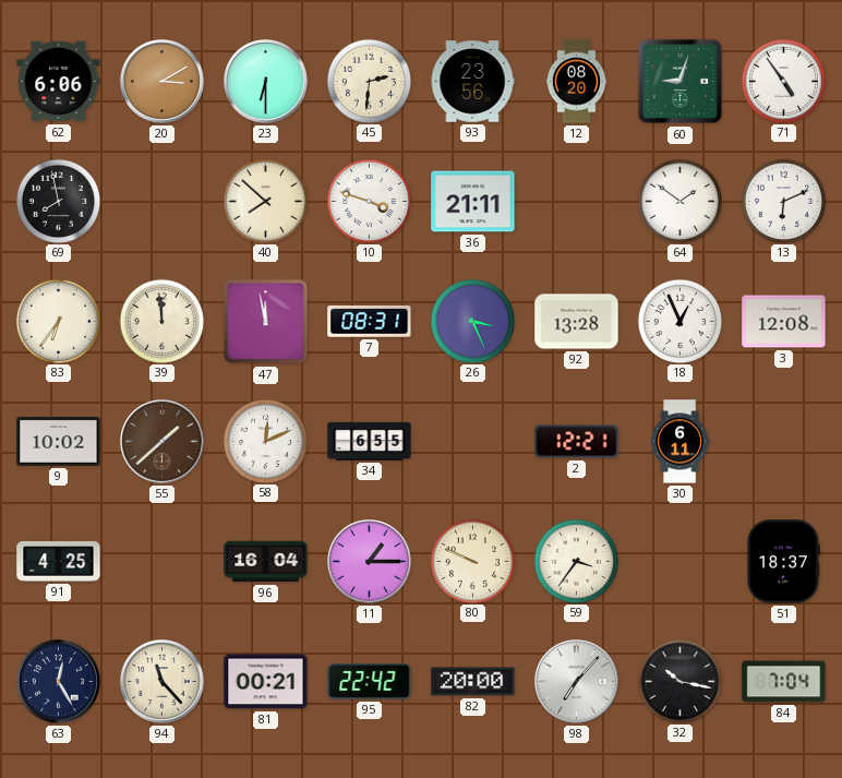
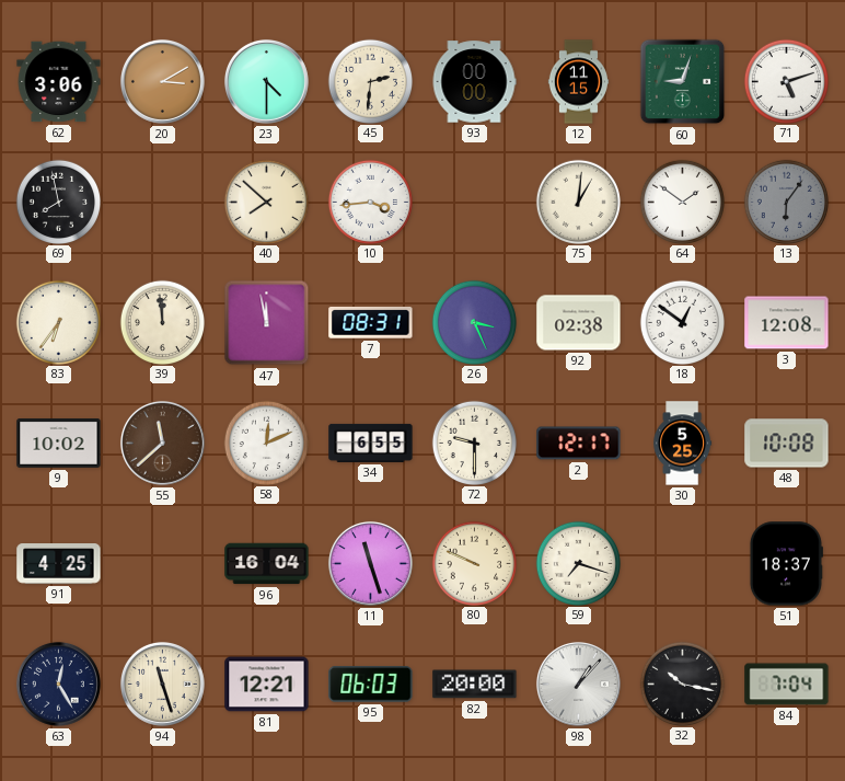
62: 6:06 -> 3:06
23: 6:30 -> 4:30
93: 23:56 -> 00:00
12: 08:20 -> 11:15
71: 4:54 -> 5:12
10: 3:48 -> 3:44
36: 21:11 -> none
75: none -> 1:01
13: 6:11 -> 6:06
13 dial: white -> grey
92: 13:28 -> 02:38
18: 12:56 -> 12:51
55: 1:38 -> 11:38
72: none -> 9:30
2: 12:21 -> 12:17
30: 6:11 -> 5:25
48: none -> 10:08
11: 1:15 -> 11:27
59: 3:36 -> 7:18
94: 11:23 -> 11:27
81: 00:21 -> 12:21
95: 22:42 -> 06:03
98: 7:07 -> 1:07
